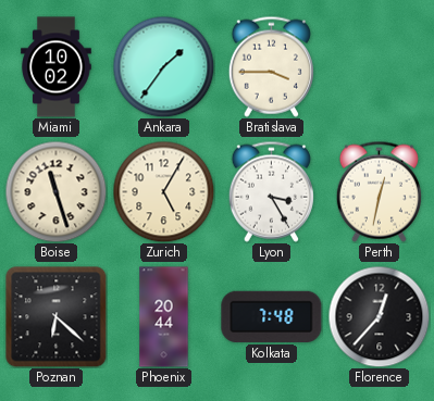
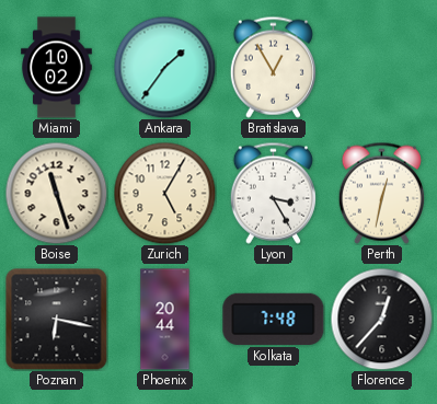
Bratislava: 3:45 -> 12:55
Poznan: 6:22 -> 6:17
